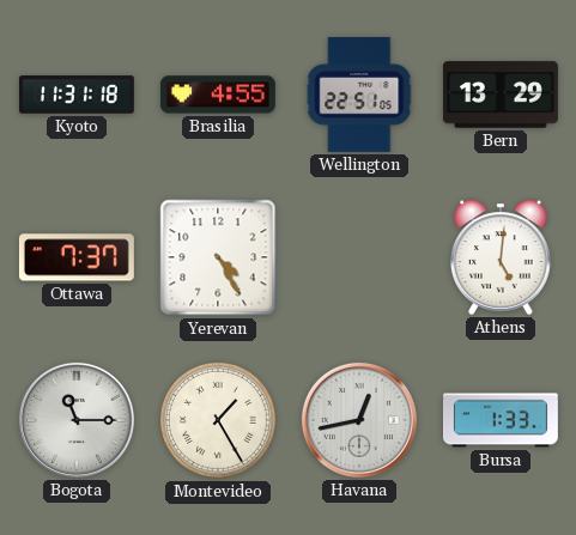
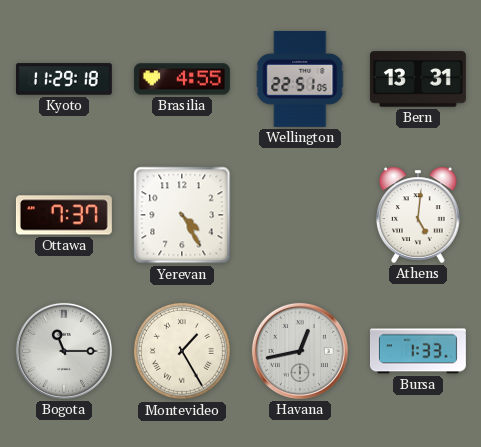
Kyoto: 11:31 -> 11:29
Bern: 13:29 -> 13:31
